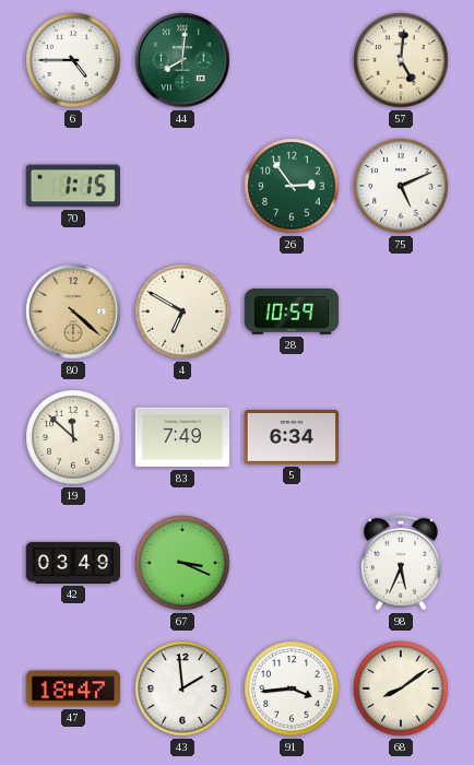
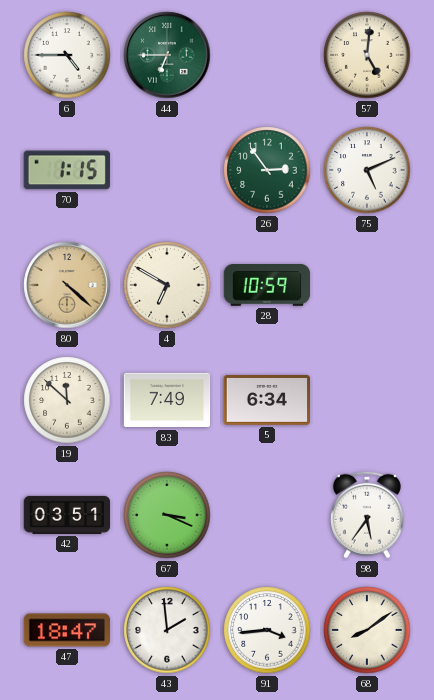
44: 8:01 -> 6:45
42: 03:49 -> 03:51
98: 5:34 -> 5:36
